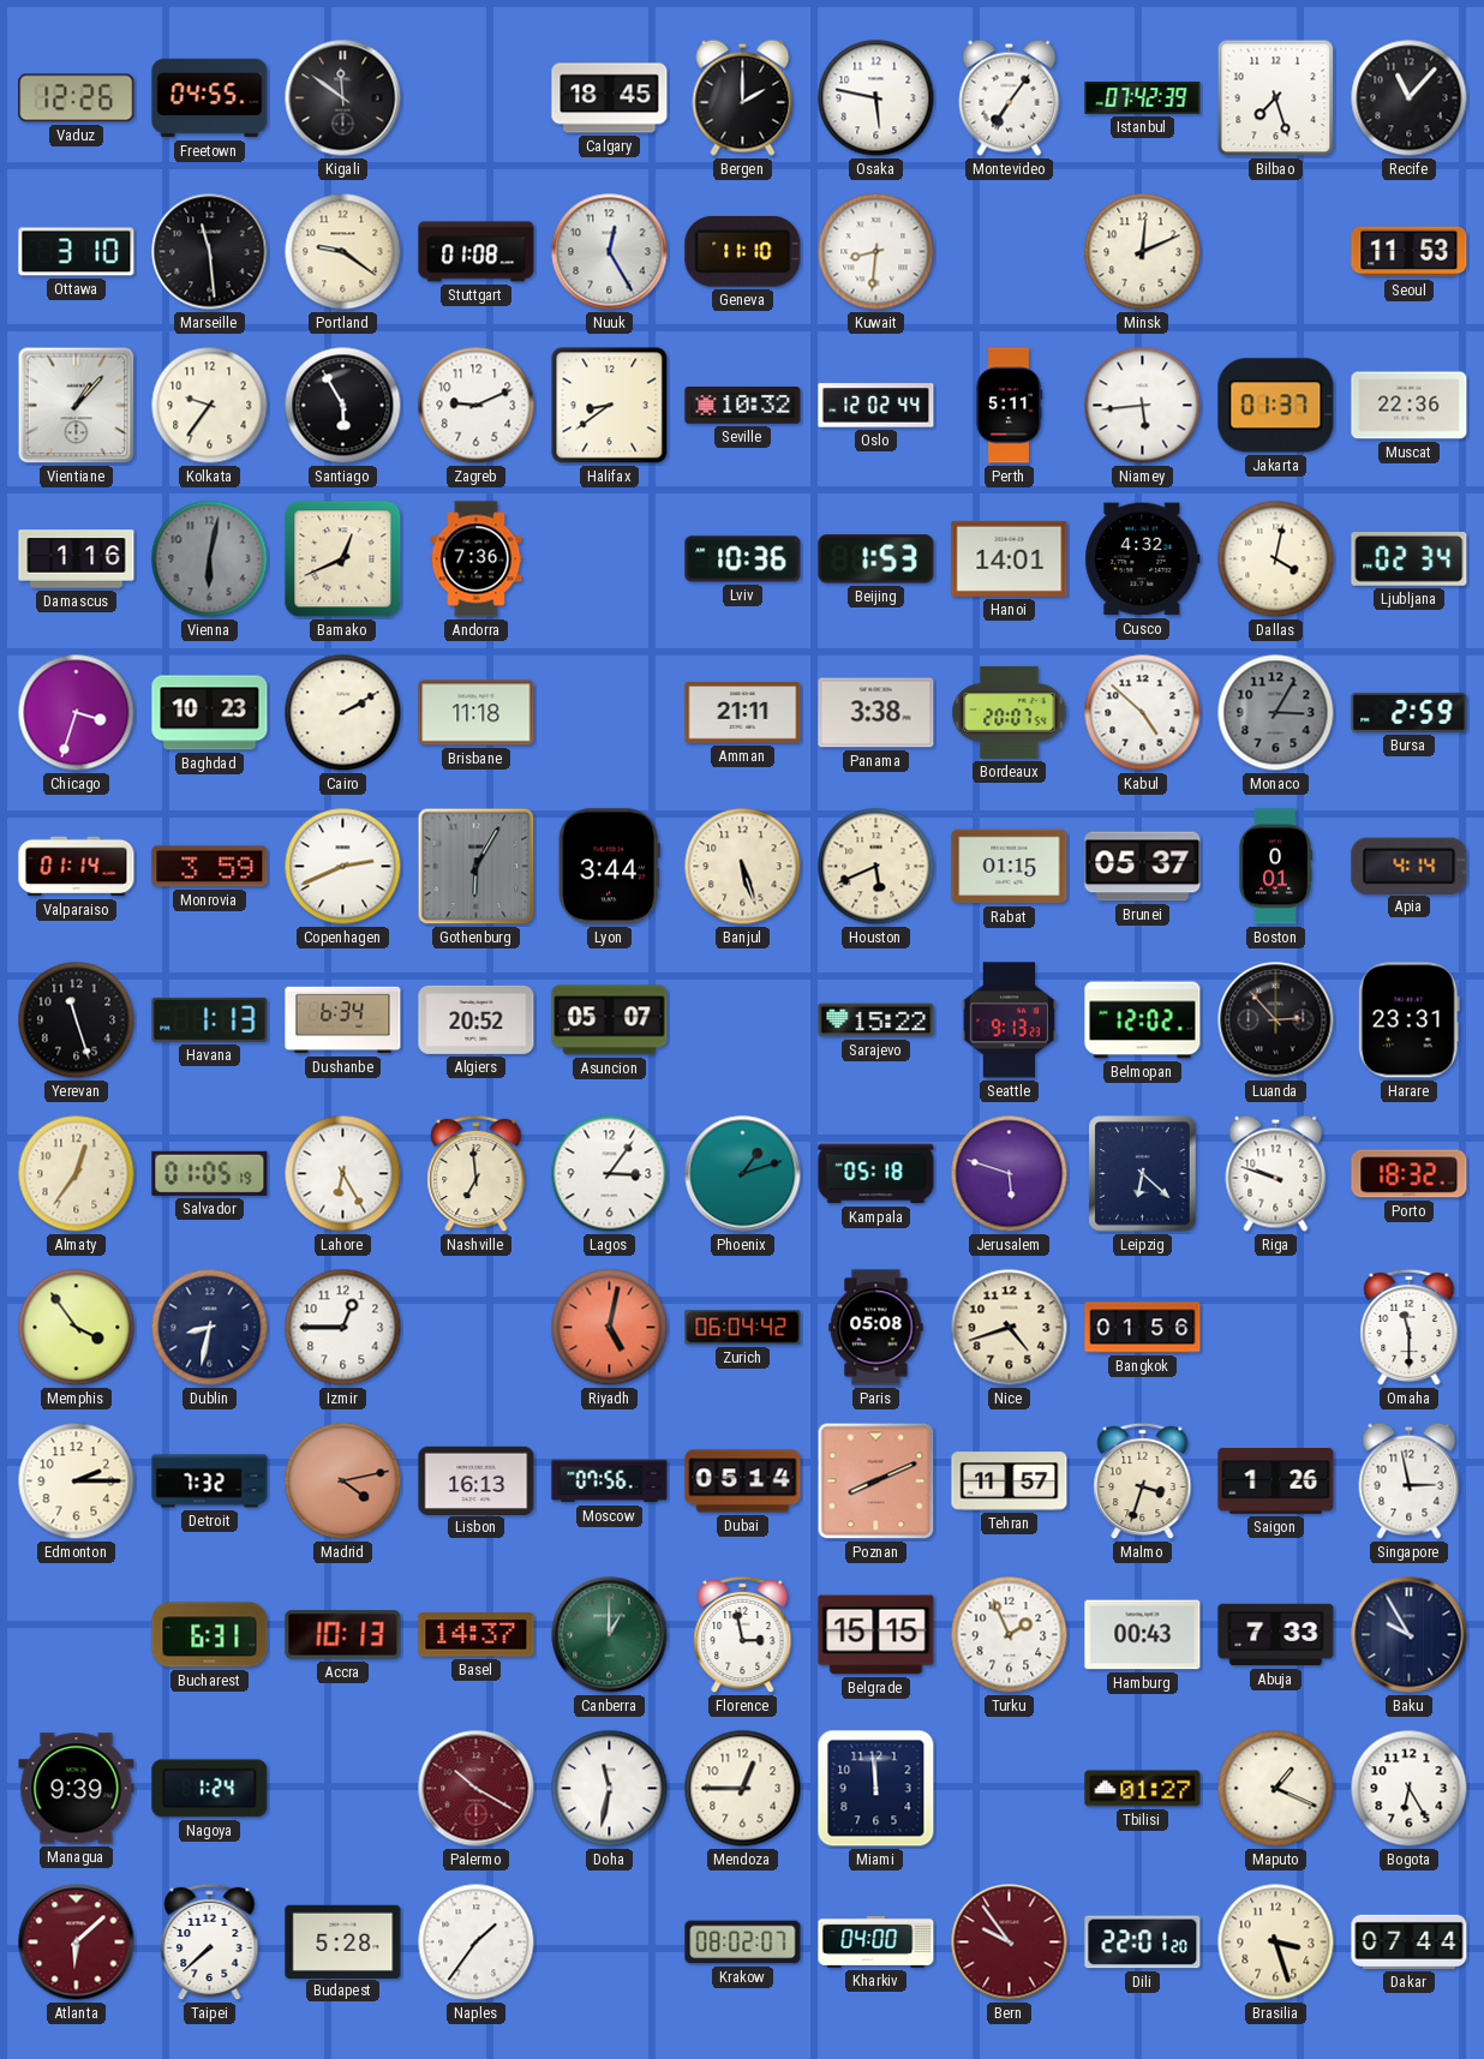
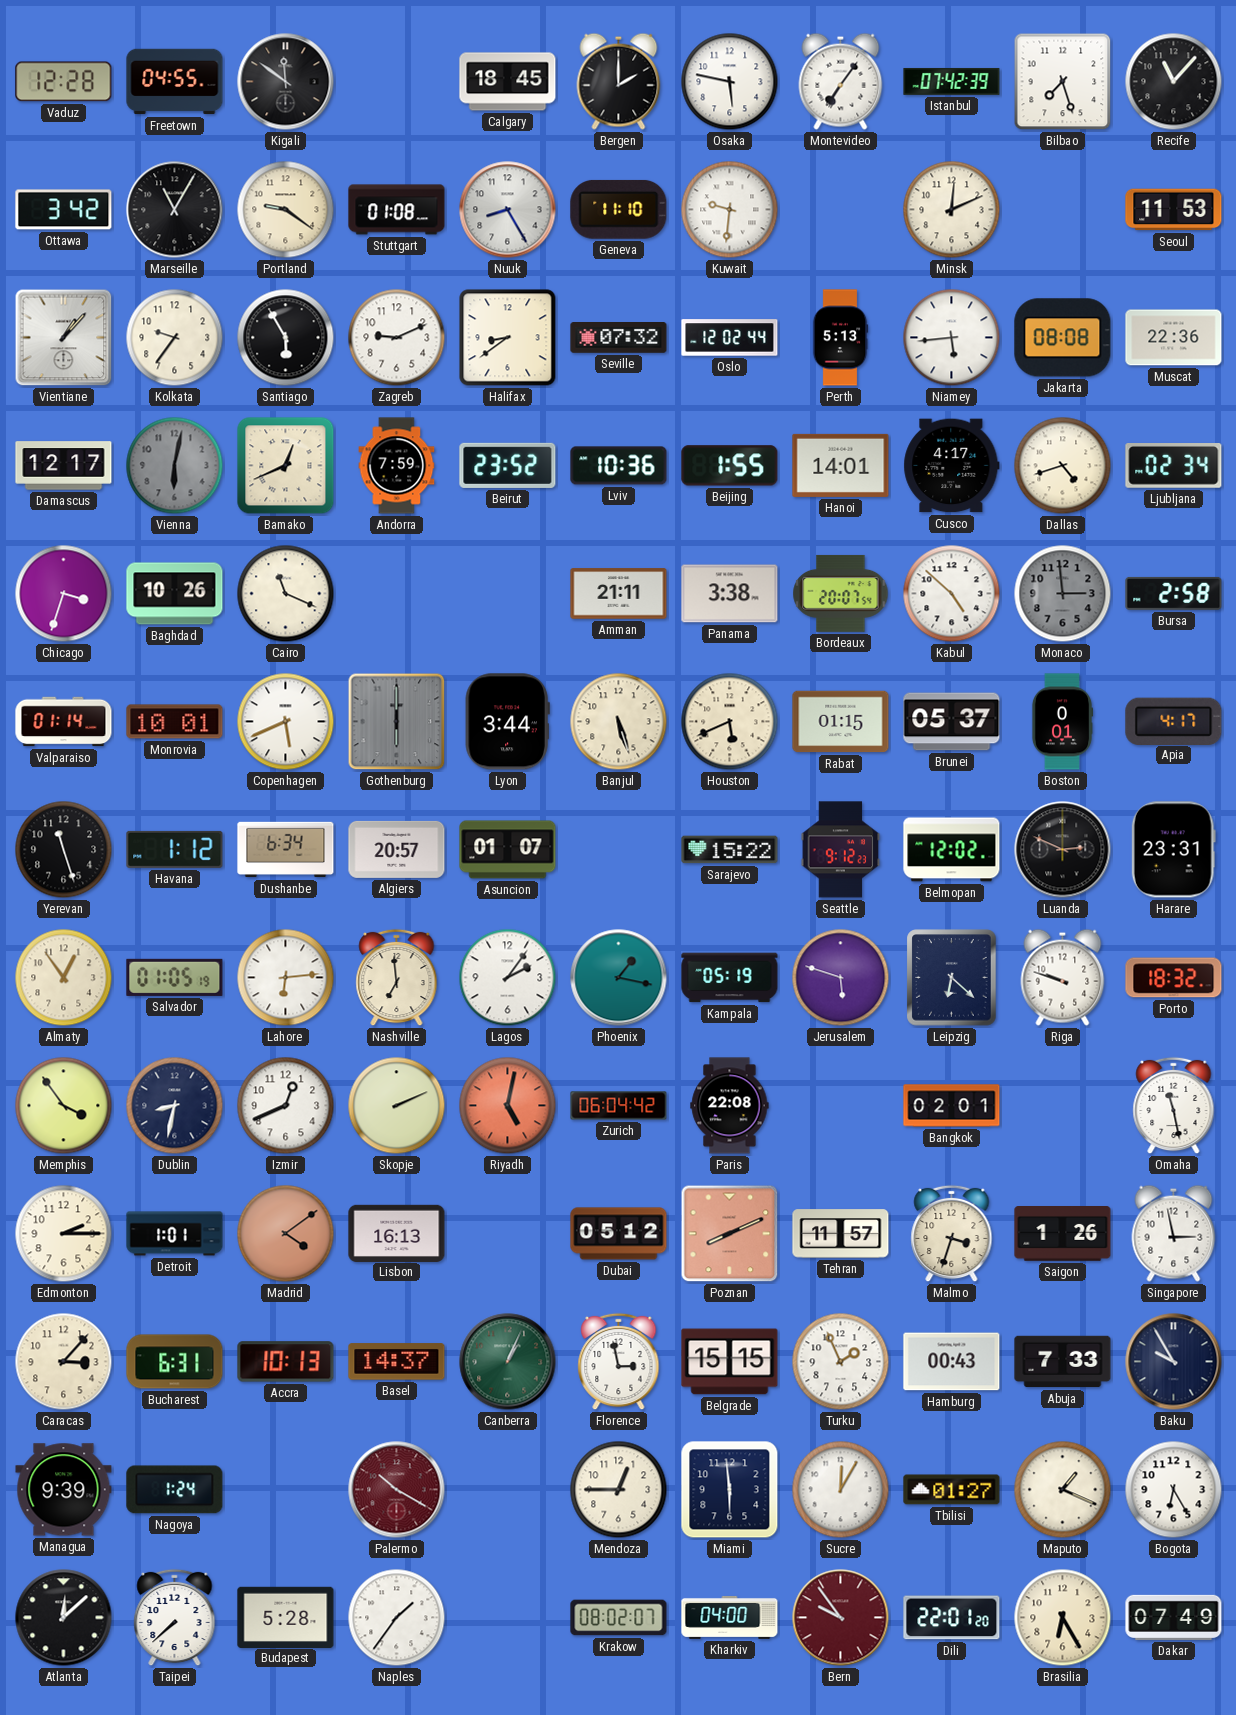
Vaduz: 12:26 -> 12:28
Ottawa: 3:10 -> 3:42
Marseille: 11:29 -> 11:05
Nuuk: 12:25 -> 8:25
Kuwait: 8:31 -> 9:31
Seville: 10:32 -> 07:32
Perth: 5:11 -> 5:13
Jakarta: 01:37 -> 08:08
Damascus: 1:16 -> 12:17
Andorra: 7:36 -> 7:59
Beirut: none -> 23:52
Beijing: 1:53 -> 1:55
Cusco: 4:32 -> 4:17
Dallas: 4:02 -> 4:42
Baghdad: 10:23 -> 10:26
Cairo: 2:10 -> 11:19
Brisbane: 11:18 -> none
Monaco: 3:05 -> 2:59
Bursa: 2:59 -> 2:58
Monrovia: 3:59 -> 10:01
Copenhagen: 2:41 -> 5:41
Gothenburg: 6:05 -> 6:00
Apia: 4:14 -> 4:17
Havana: 1:13 -> 1:12
Algiers: 20:52 -> 20:57
Asuncion: 05:07 -> 01:07
Seattle: 9:13 -> 9:12
Luanda: 2:53 -> 2:49
Almaty: 12:36 -> 12:54
Lahore: 6:25 -> 6:14
Lagos: 3:06 -> 2:06
Phoenix: 1:12 -> 1:17
Kampala: 05:18 -> 05:19
Izmir: 12:45 -> 12:41
Skopje: none -> 2:11
Paris: 05:08 -> 22:08
Nice: 4:42 -> none
Bangkok: 01:56 -> 02:01
Omaha: 11:30 -> 11:28
Detroit: 7:32 -> 1:01
Madrid: 4:13 -> 4:09
Moscow: 07:56 -> none
Dubai: 05:14 -> 05:12
Caracas: none -> 3:07
Canberra: 1:00 -> 1:04
Doha: 11:32 -> none
Miami: 11:59 -> 5:59
Sucre: none -> 12:05
Atlanta: 6:08 -> 12:08
Atlanta dial: burgundy -> black
Brasilia: 3:27 -> 6:25
Dakar: 07:44 -> 07:49
